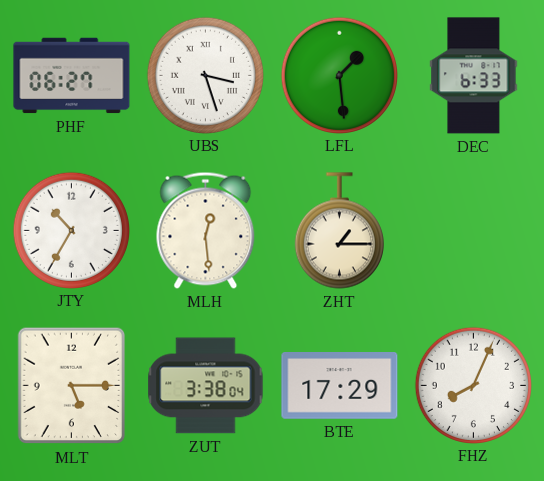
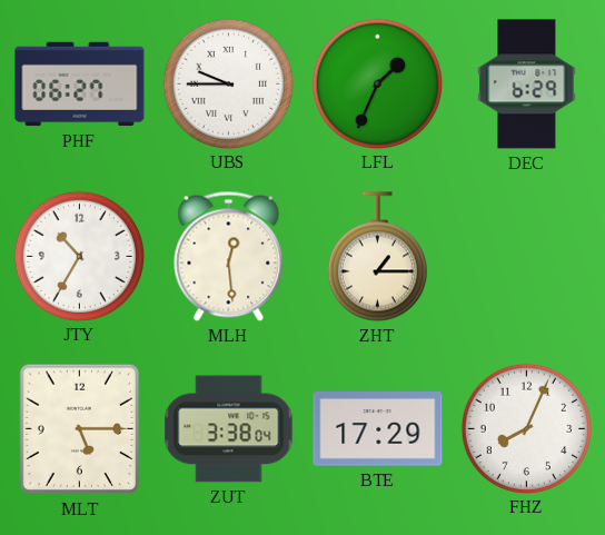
UBS: 3:27 -> 9:45
LFL: 1:29 -> 1:34
DEC: 6:33 -> 6:29
